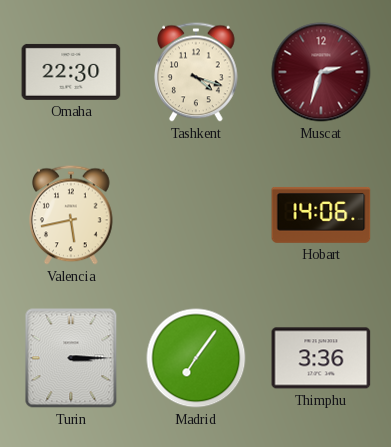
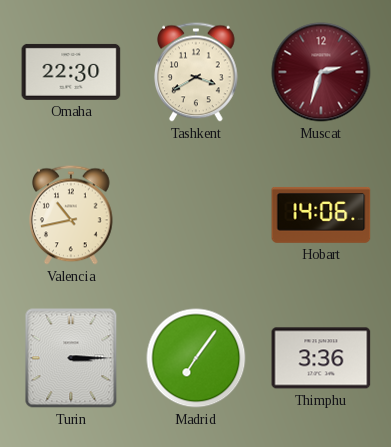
Tashkent: 4:18 -> 3:40
Valencia: 5:43 -> 10:43
